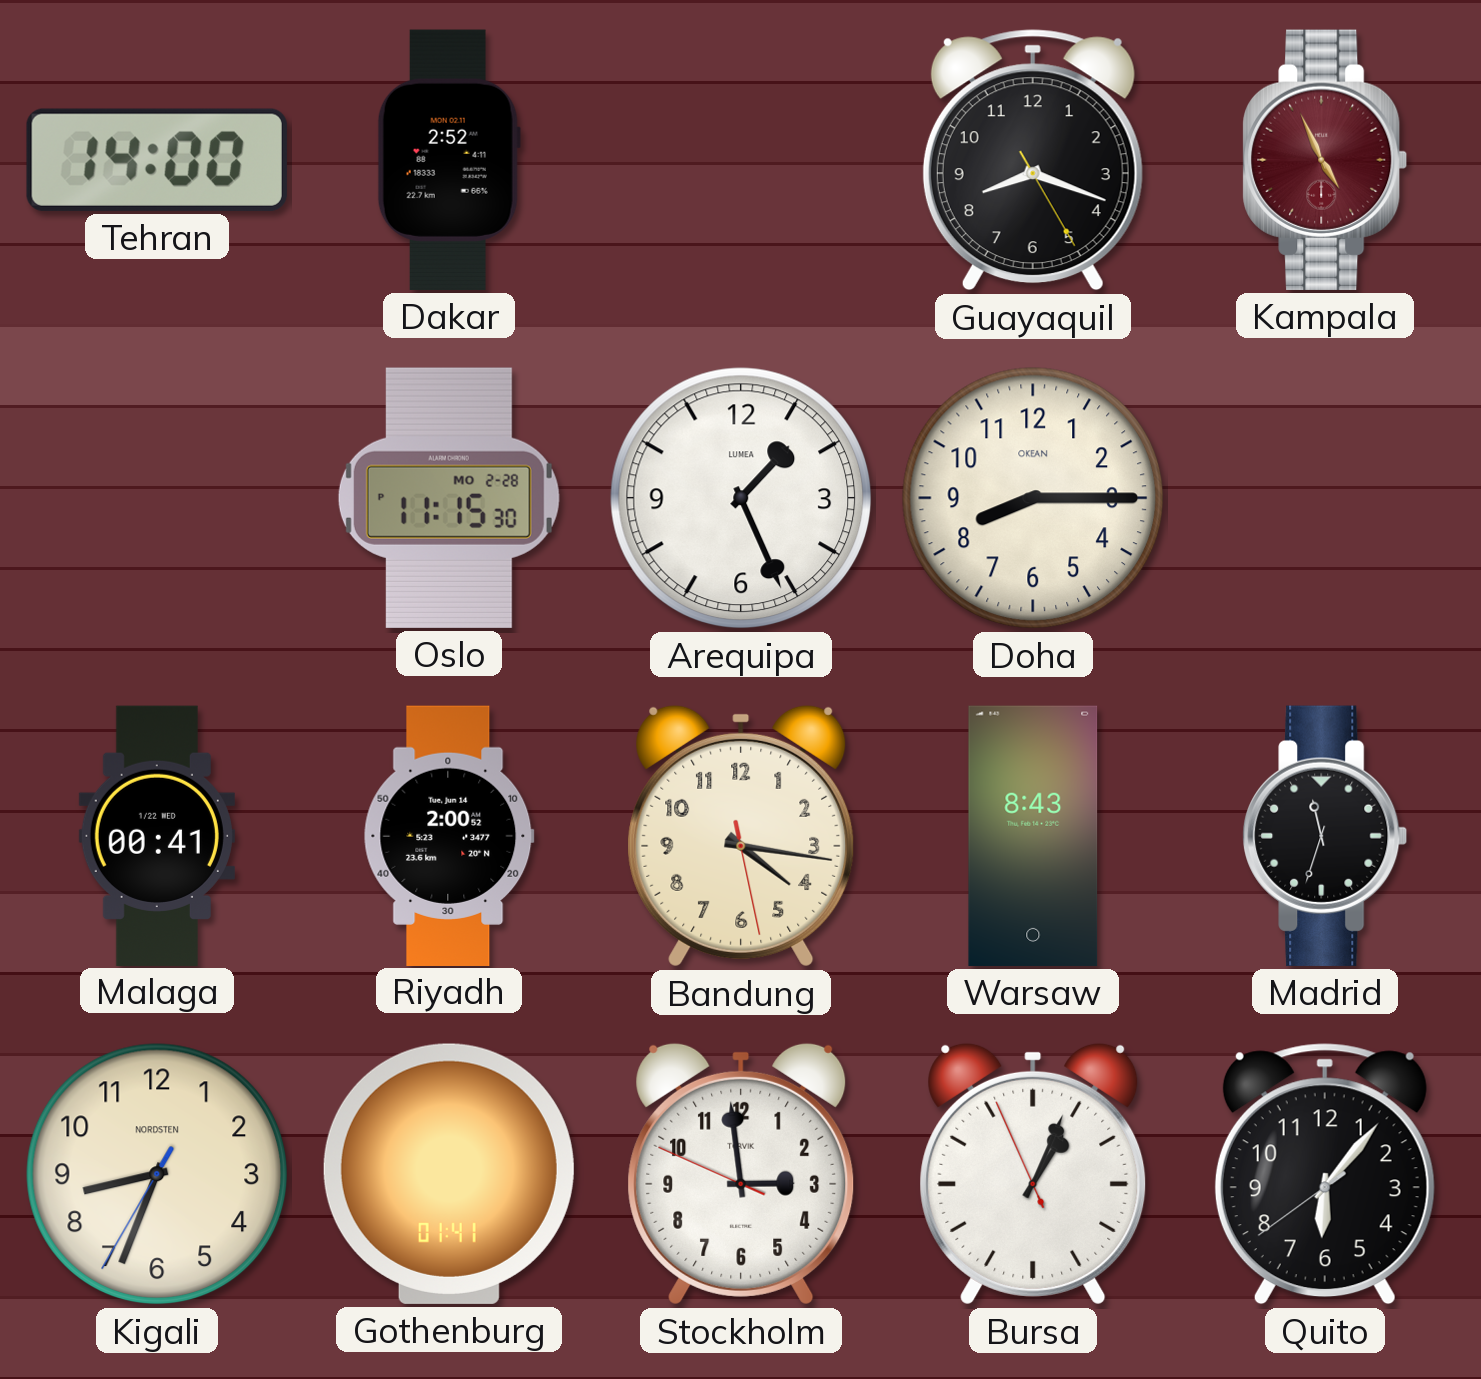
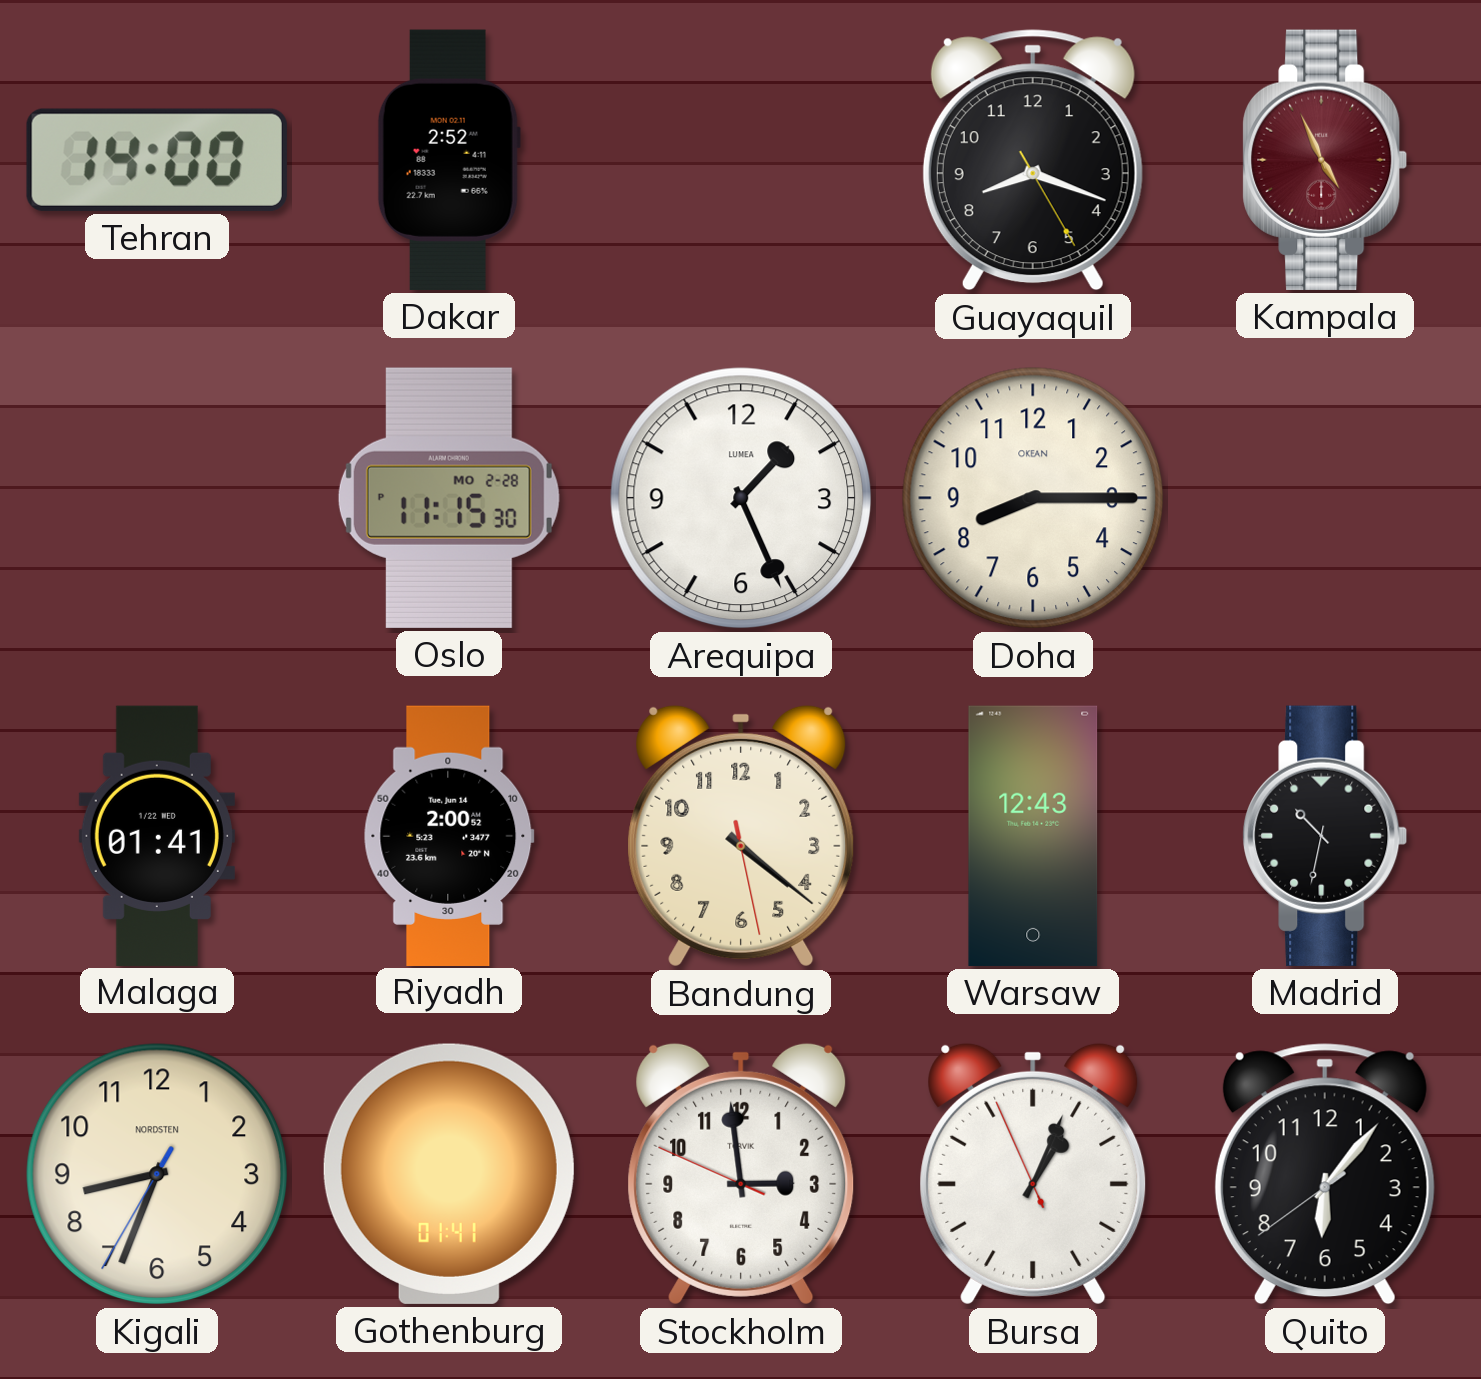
Malaga: 00:41 -> 01:41
Bandung: 4:16 -> 4:21
Warsaw: 8:43 -> 12:43
Madrid: 11:33 -> 10:32
